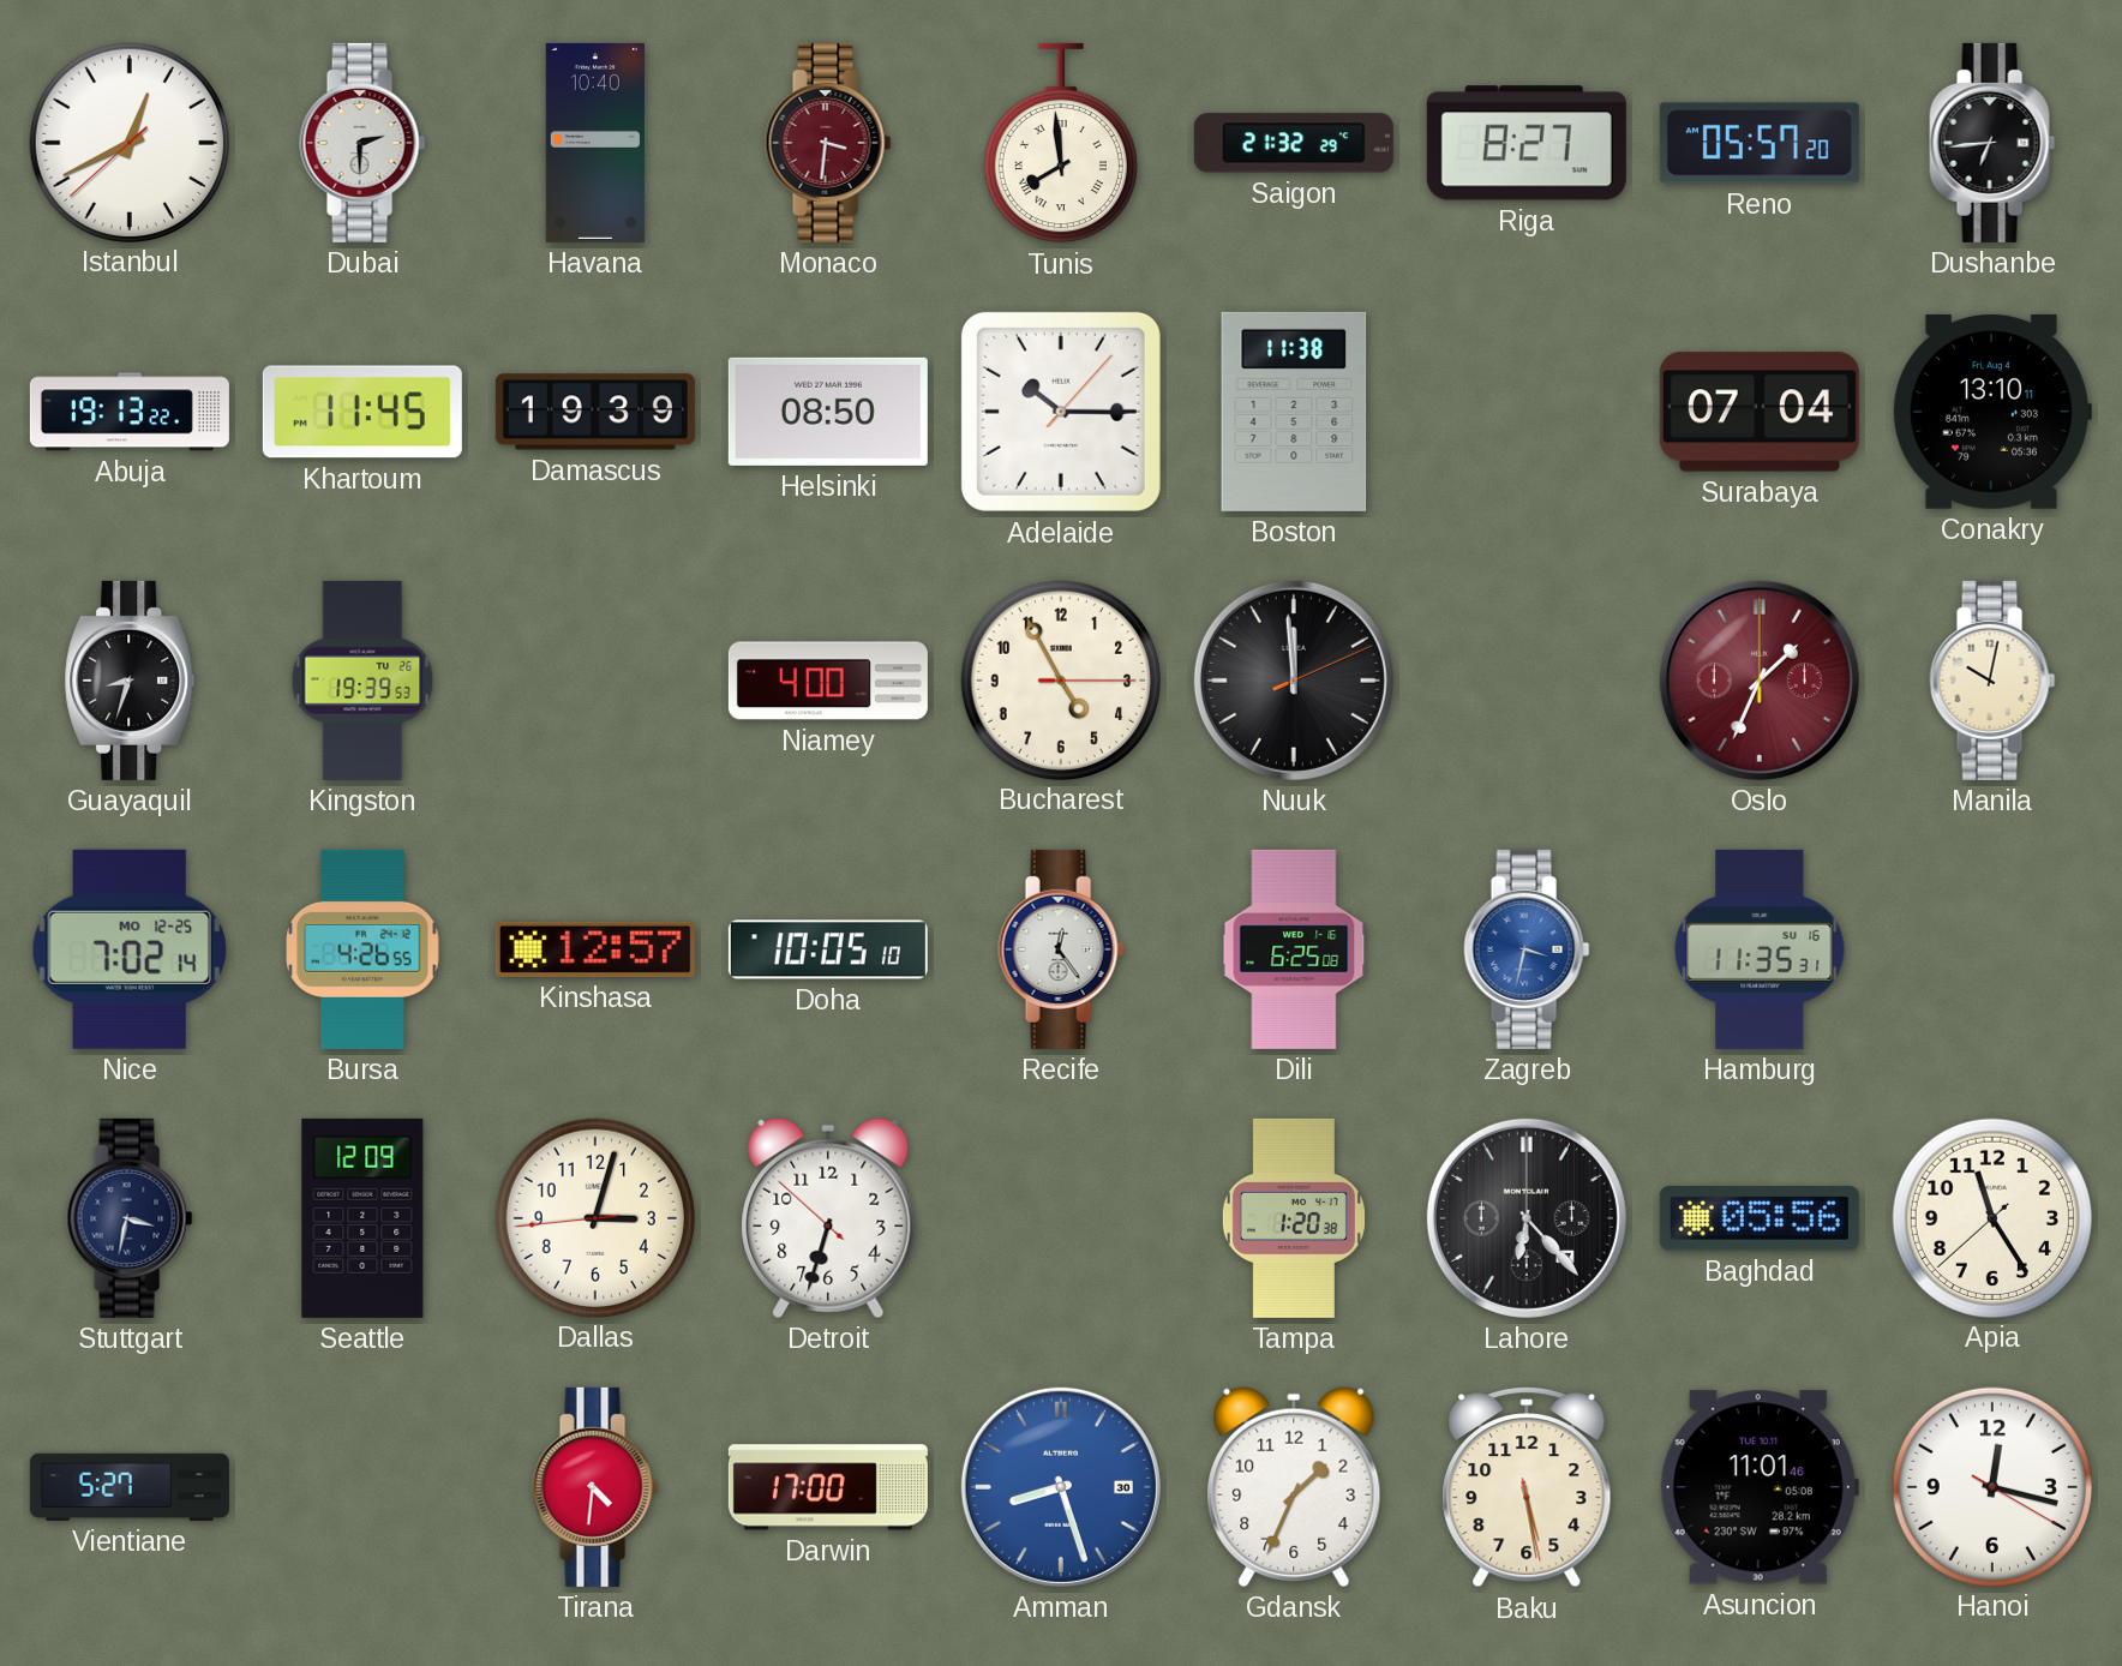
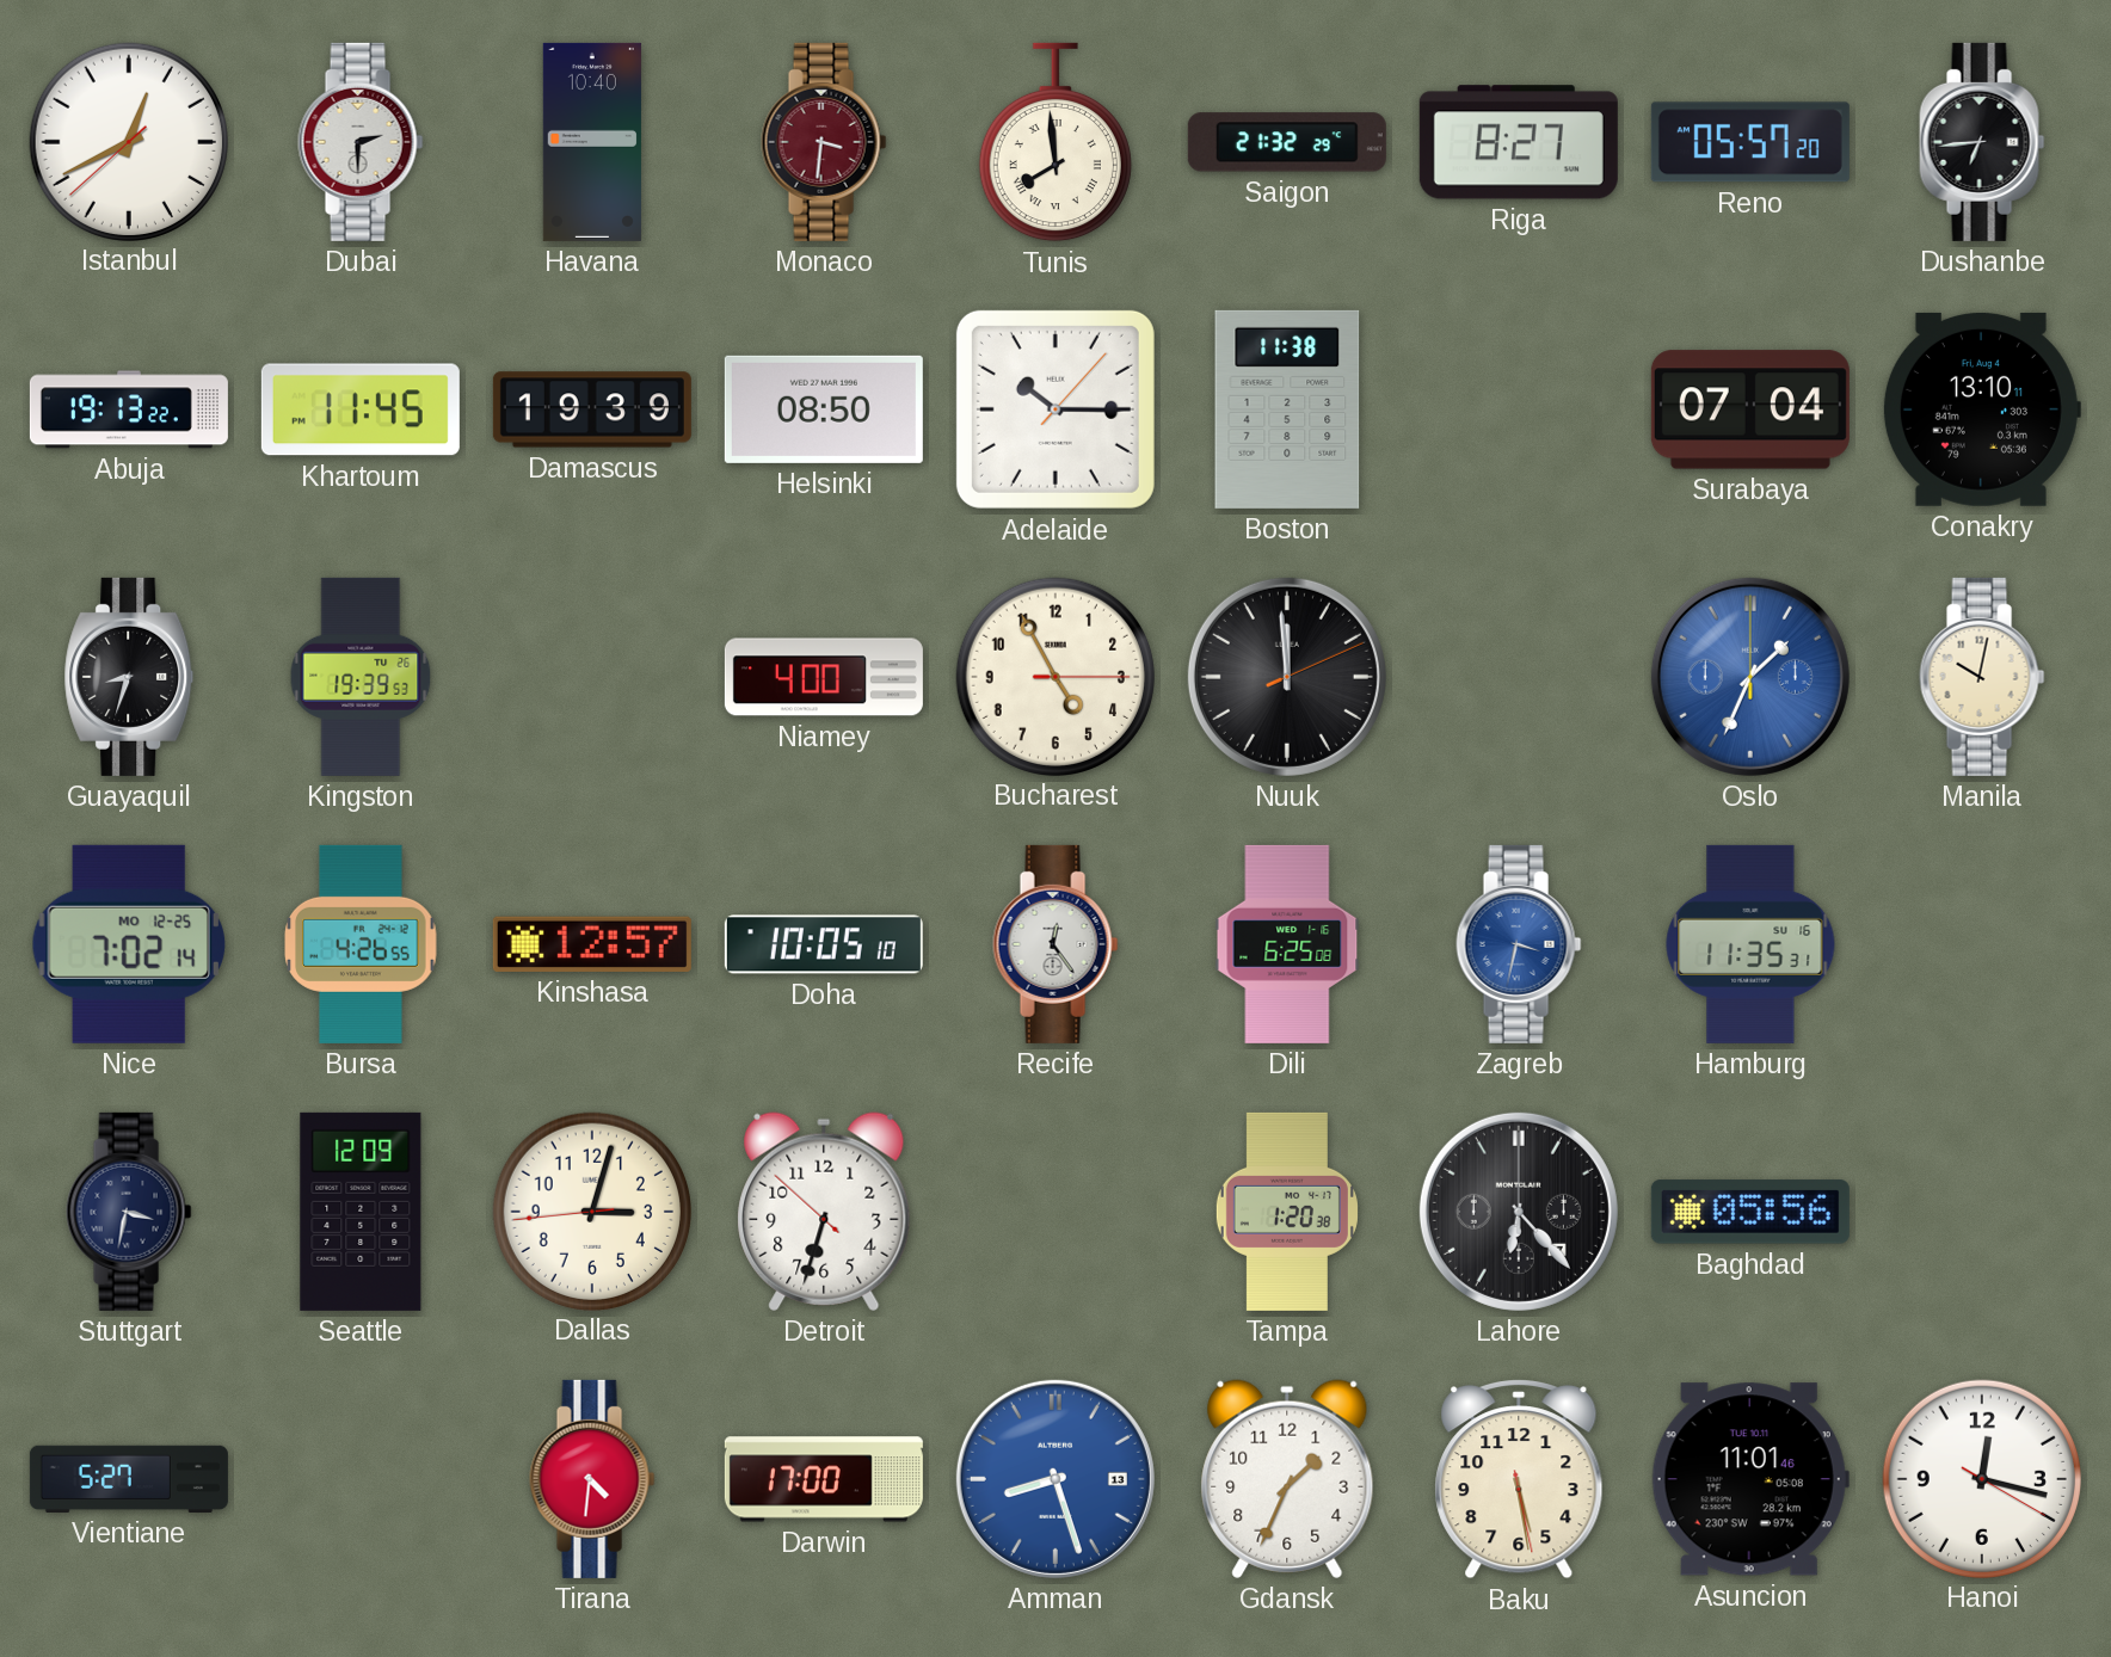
Oslo dial: burgundy -> blue
Apia: 11:24 -> none
Amman date: 30 -> 13
